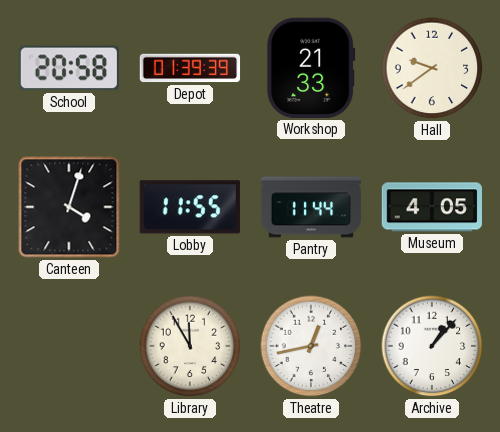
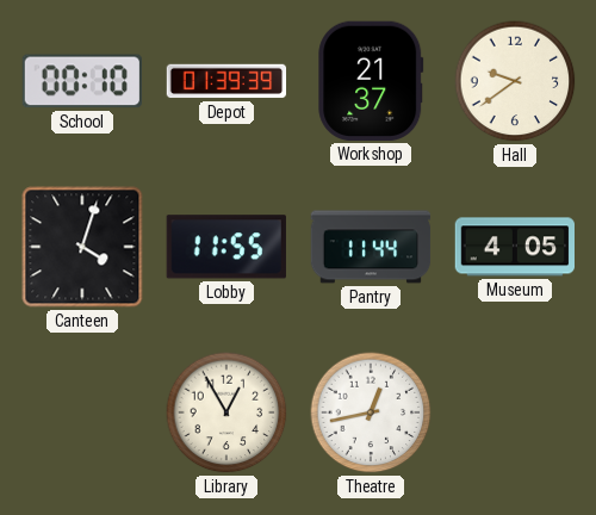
School: 20:58 -> 00:10
Workshop: 21:33 -> 21:37
Library: 11:55 -> 12:55
Archive: 1:07 -> none
